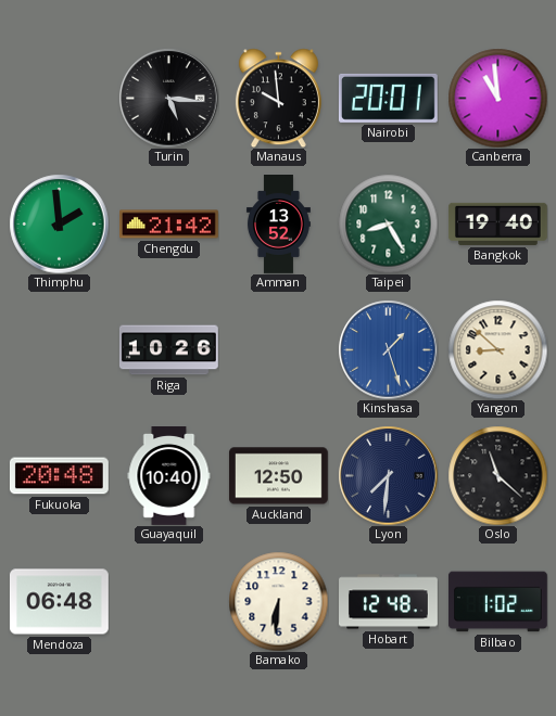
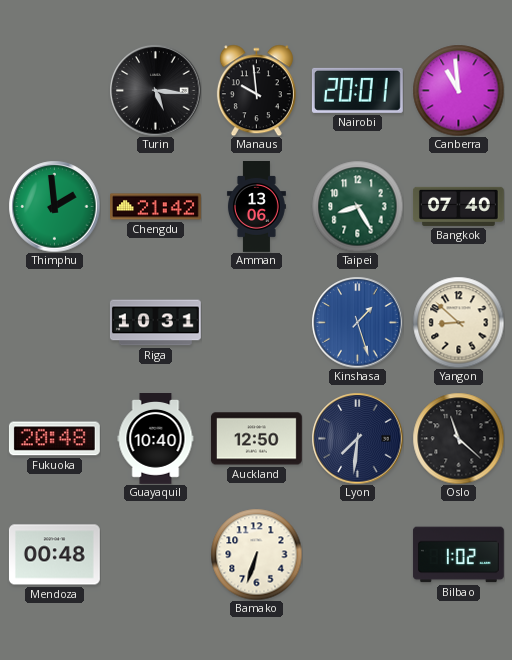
Amman: 13:52 -> 13:06
Bangkok: 19:40 -> 07:40
Riga: 10:26 -> 10:31
Mendoza: 06:48 -> 00:48
Bamako: 6:31 -> 6:33
Hobart: 12:48 -> none
